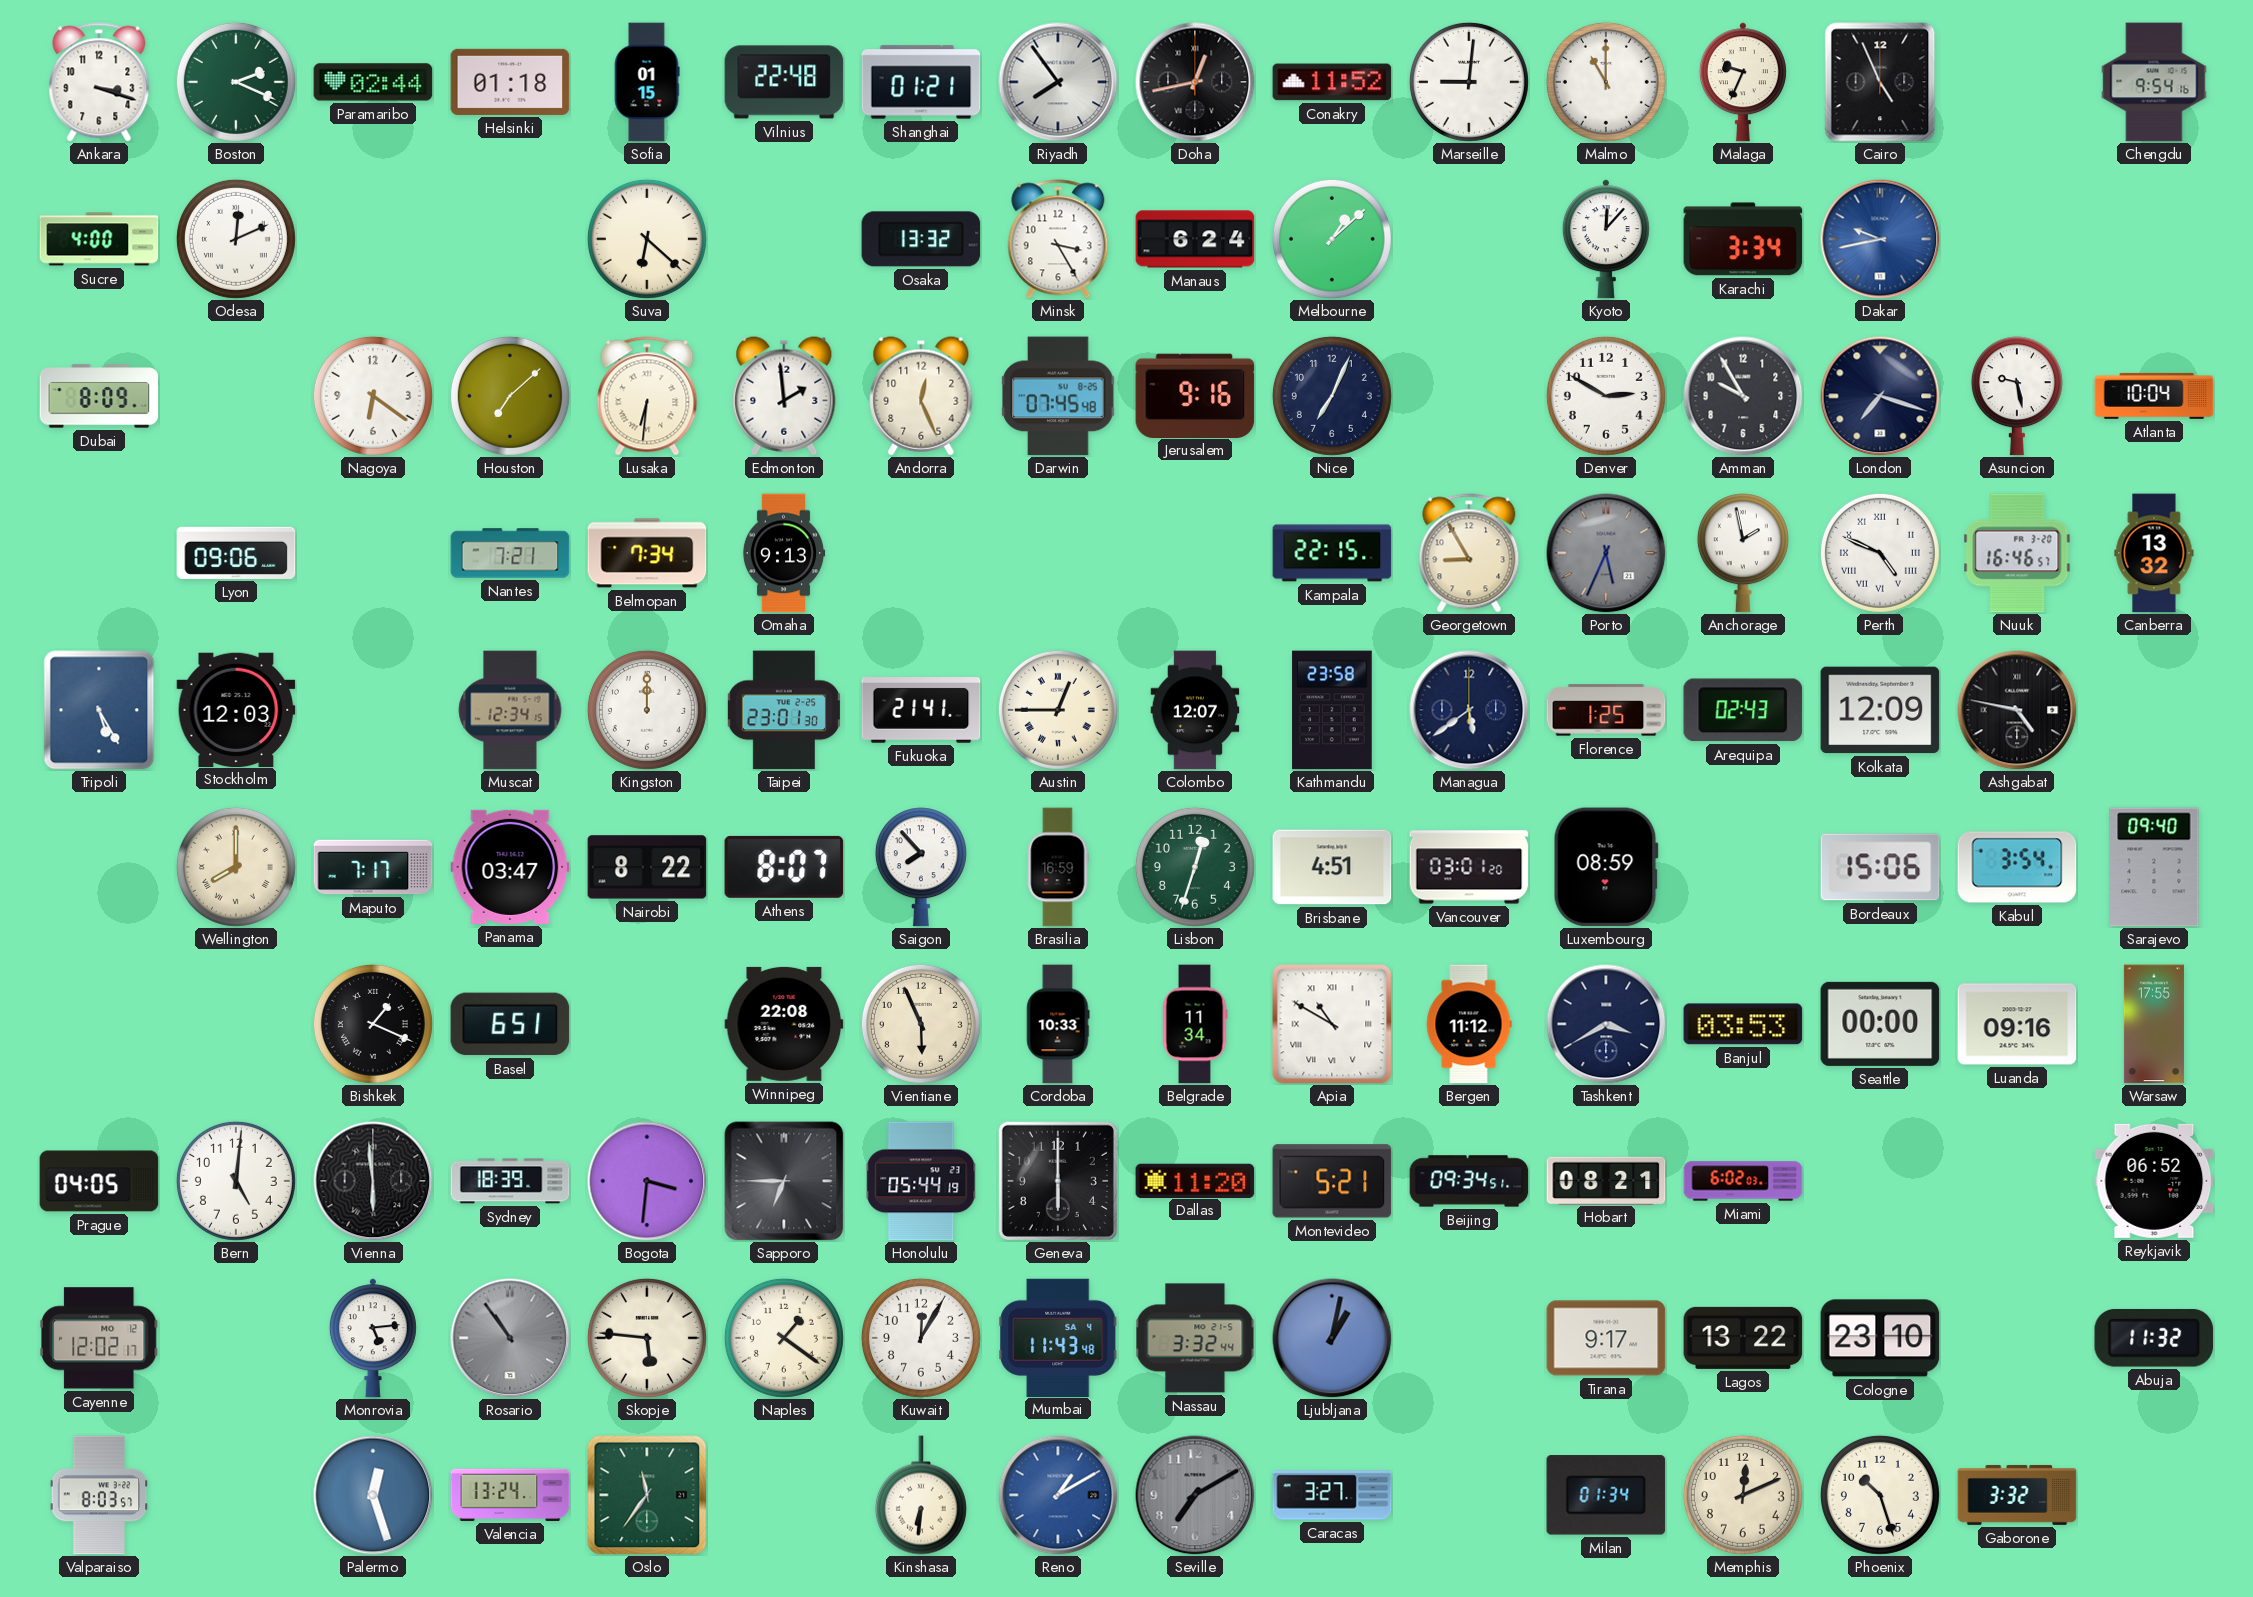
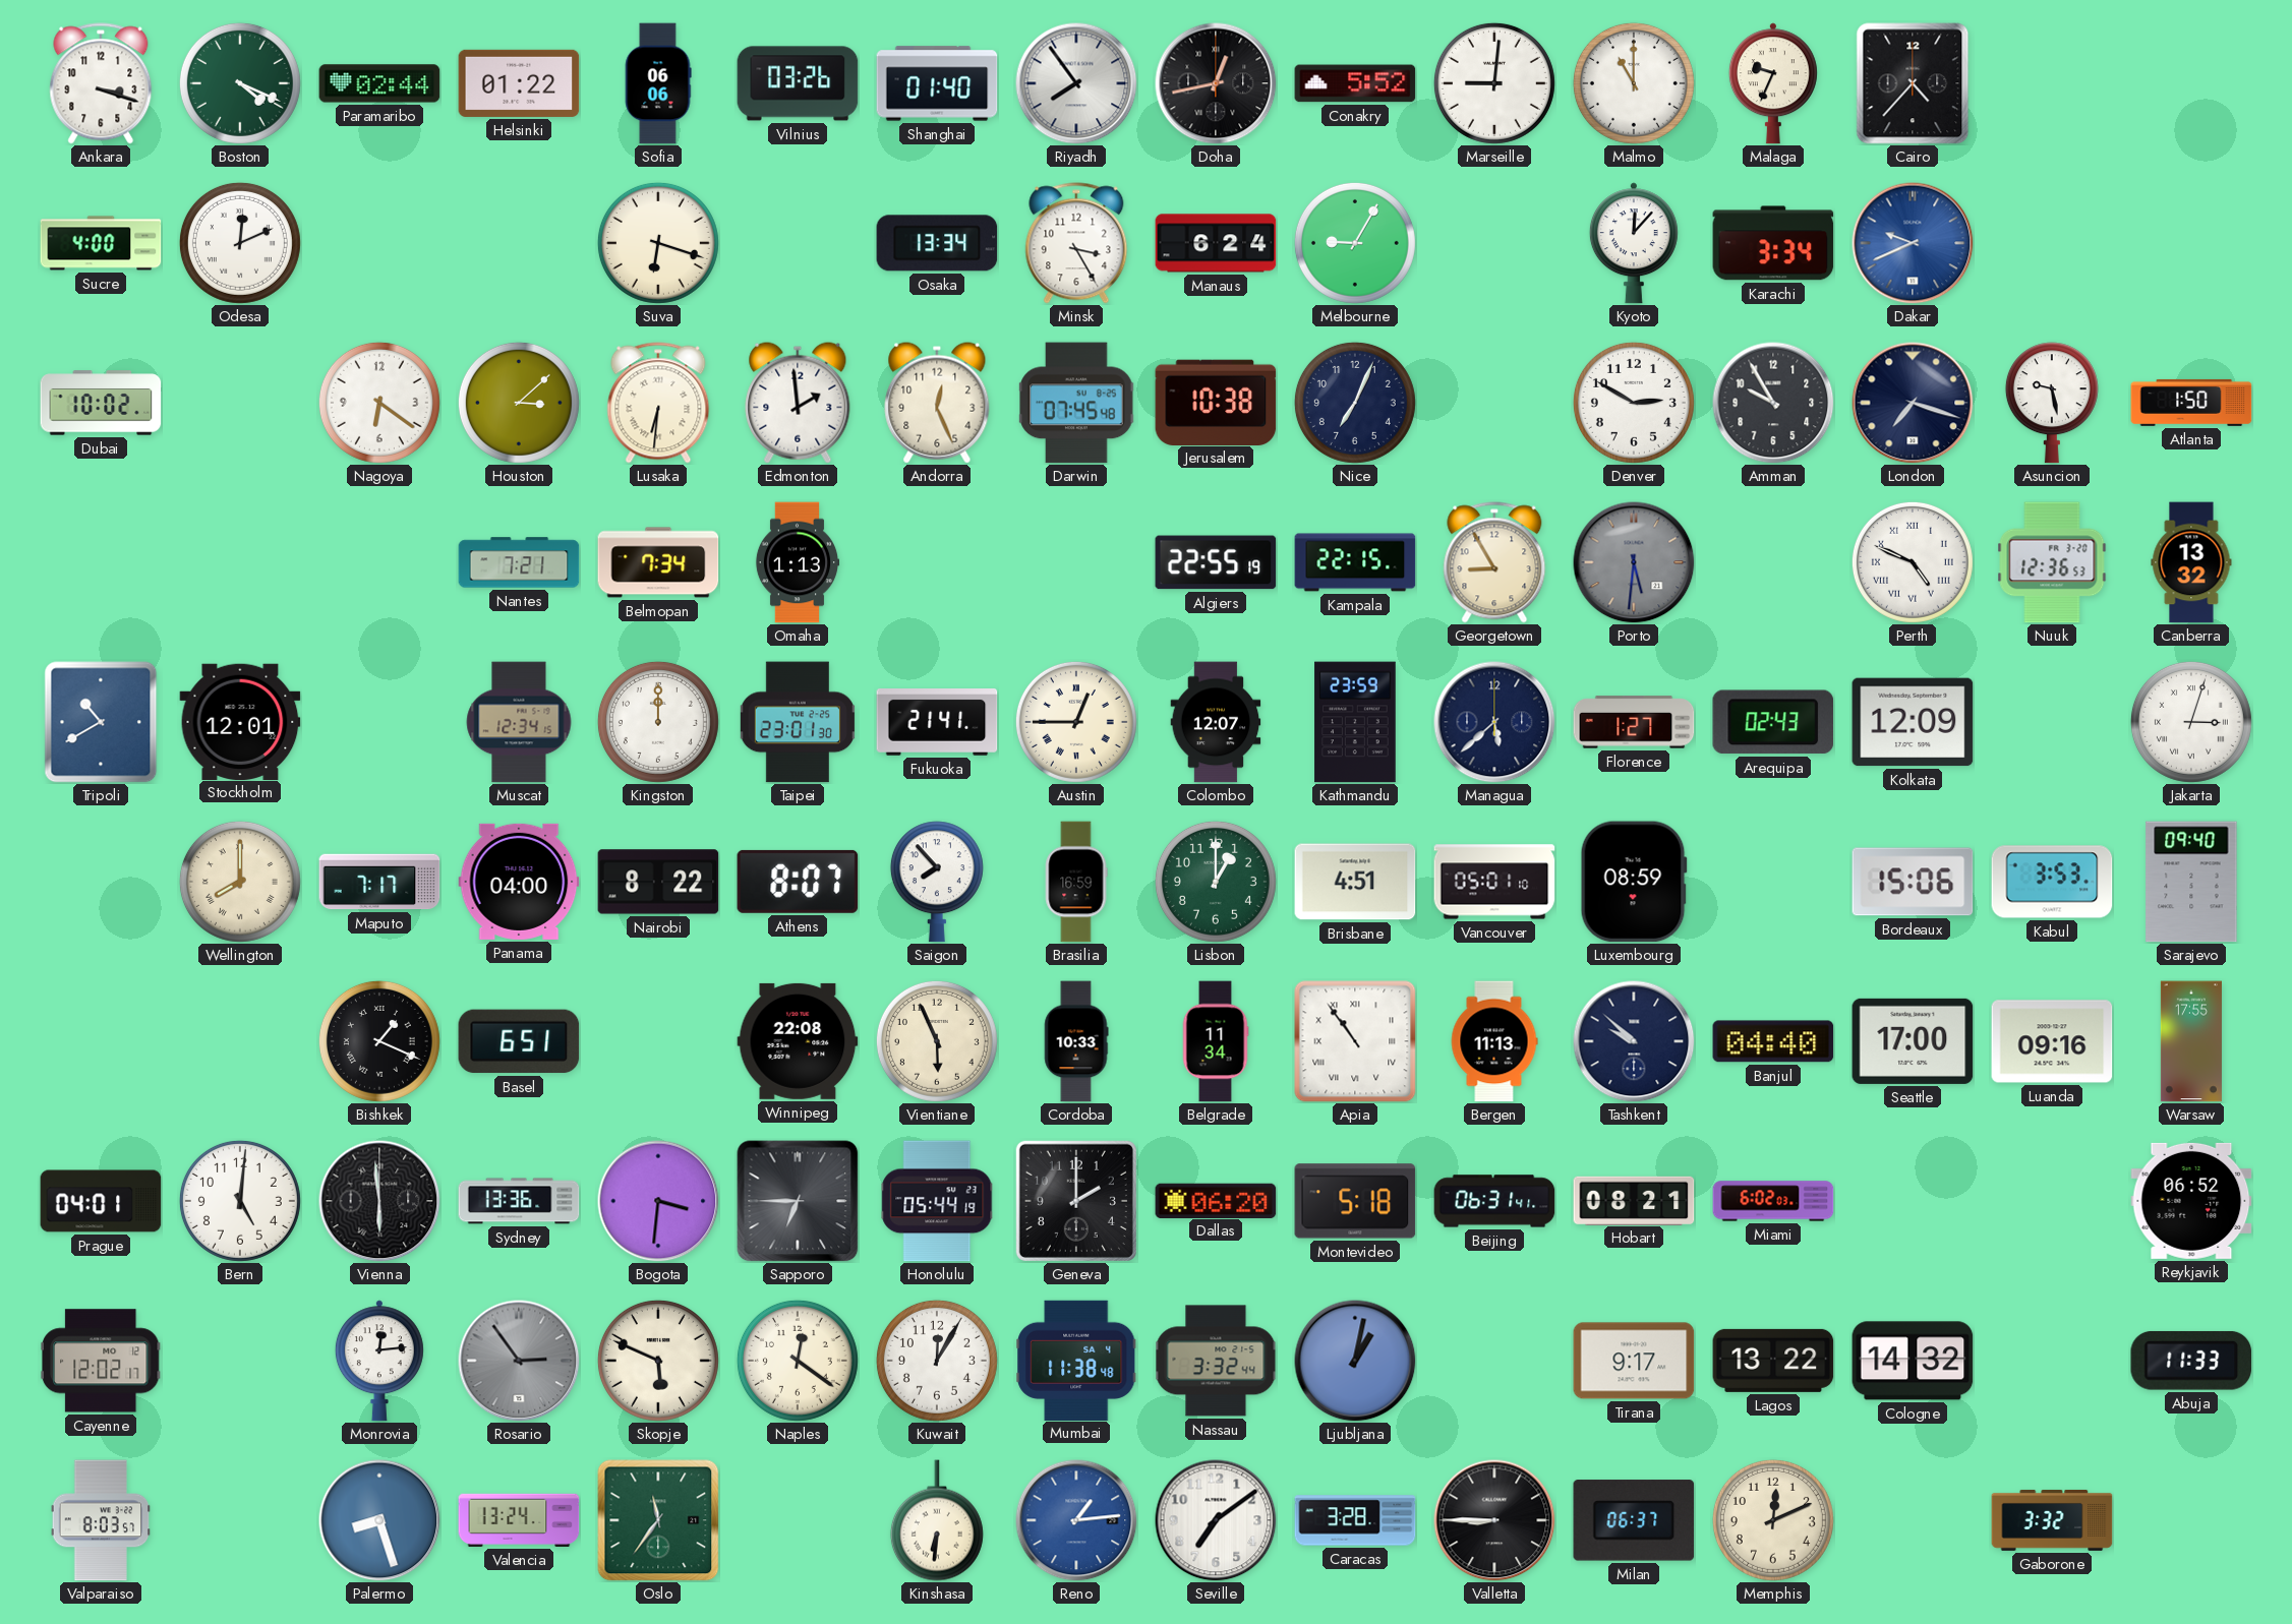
Boston: 2:19 -> 4:19
Helsinki: 01:18 -> 01:22
Sofia: 01:15 -> 06:06
Vilnius: 22:48 -> 03:26
Shanghai: 01:21 -> 01:40
Conakry: 11:52 -> 5:52
Cairo: 4:56 -> 4:37
Chengdu: 9:54 -> none
Suva: 6:22 -> 6:18
Osaka: 13:32 -> 13:34
Melbourne: 1:08 -> 9:05
Dakar: 9:43 -> 9:41
Dubai: 8:09 -> 10:02
Houston: 7:08 -> 3:08
Jerusalem: 9:16 -> 10:38
Atlanta: 10:04 -> 1:50
Lyon: 09:06 -> none
Omaha: 9:13 -> 1:13
Algiers: none -> 22:55
Porto: 5:34 -> 5:31
Anchorage: 1:58 -> none
Nuuk: 16:46 -> 12:36
Tripoli: 5:25 -> 10:40
Stockholm: 12:03 -> 12:01
Kathmandu: 23:58 -> 23:59
Managua: 5:39 -> 5:38
Florence: 1:25 -> 1:27
Ashgabat: 4:47 -> none
Jakarta: none -> 3:03
Panama: 03:47 -> 04:00
Lisbon: 12:33 -> 1:00
Vancouver: 03:01 -> 05:01
Kabul: 3:54 -> 3:53
Apia: 10:50 -> 10:54
Bergen: 11:12 -> 11:13
Tashkent: 3:40 -> 9:52
Banjul: 03:53 -> 04:40
Seattle: 00:00 -> 17:00
Prague: 04:05 -> 04:01
Sydney: 18:39 -> 13:36
Geneva: 6:00 -> 2:00
Dallas: 11:20 -> 06:20
Montevideo: 5:21 -> 5:18
Beijing: 09:34 -> 06:31
Monrovia: 5:14 -> 12:14
Rosario: 10:54 -> 2:54
Skopje: 5:46 -> 5:49
Naples: 1:21 -> 12:21
Mumbai: 11:43 -> 11:38
Cologne: 23:10 -> 14:32
Abuja: 11:32 -> 11:33
Palermo: 12:27 -> 8:27
Reno: 1:10 -> 1:14
Seville: 7:10 -> 7:09
Seville dial: grey -> white
Caracas: 3:27 -> 3:28
Valletta: none -> 8:45
Milan: 01:34 -> 06:37
Phoenix: 10:27 -> none
